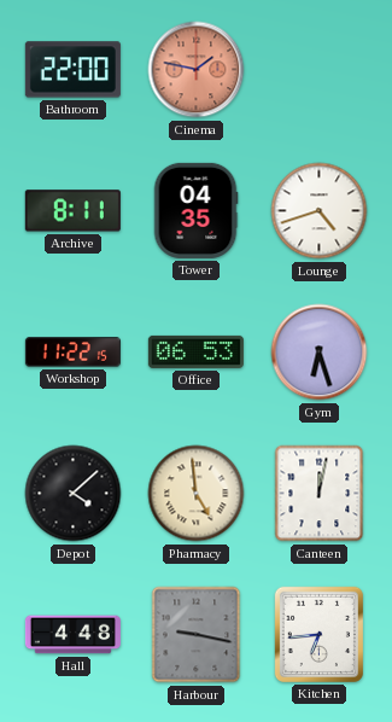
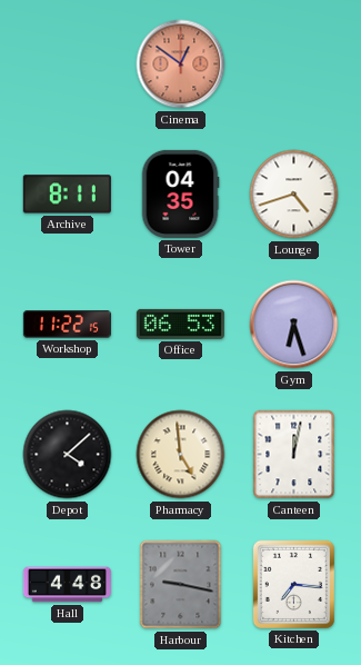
Bathroom: 22:00 -> none
Cinema: 1:47 -> 12:51
Kitchen: 6:44 -> 7:16
